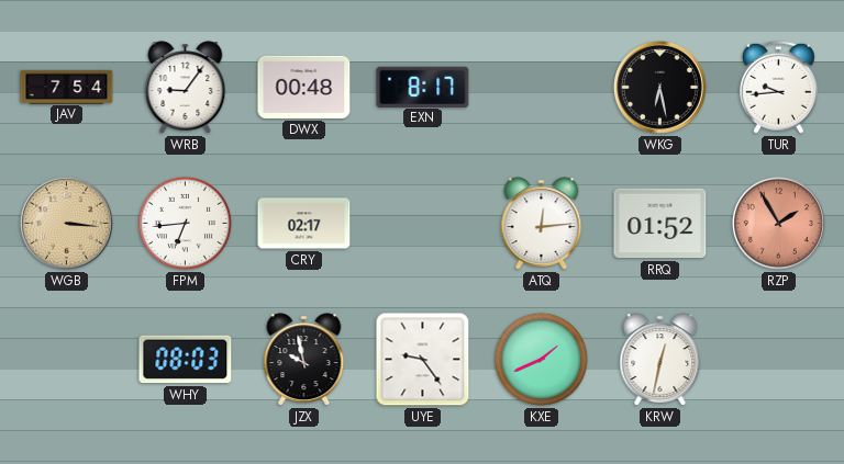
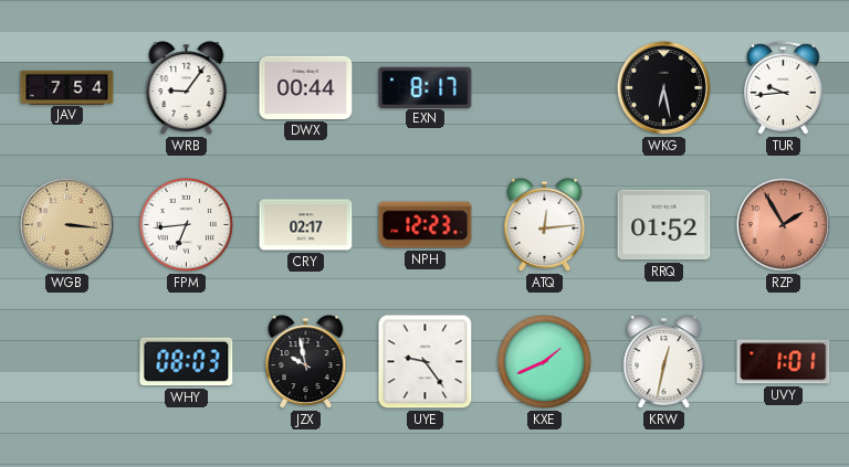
DWX: 00:48 -> 00:44
NPH: none -> 12:23
UVY: none -> 1:01
